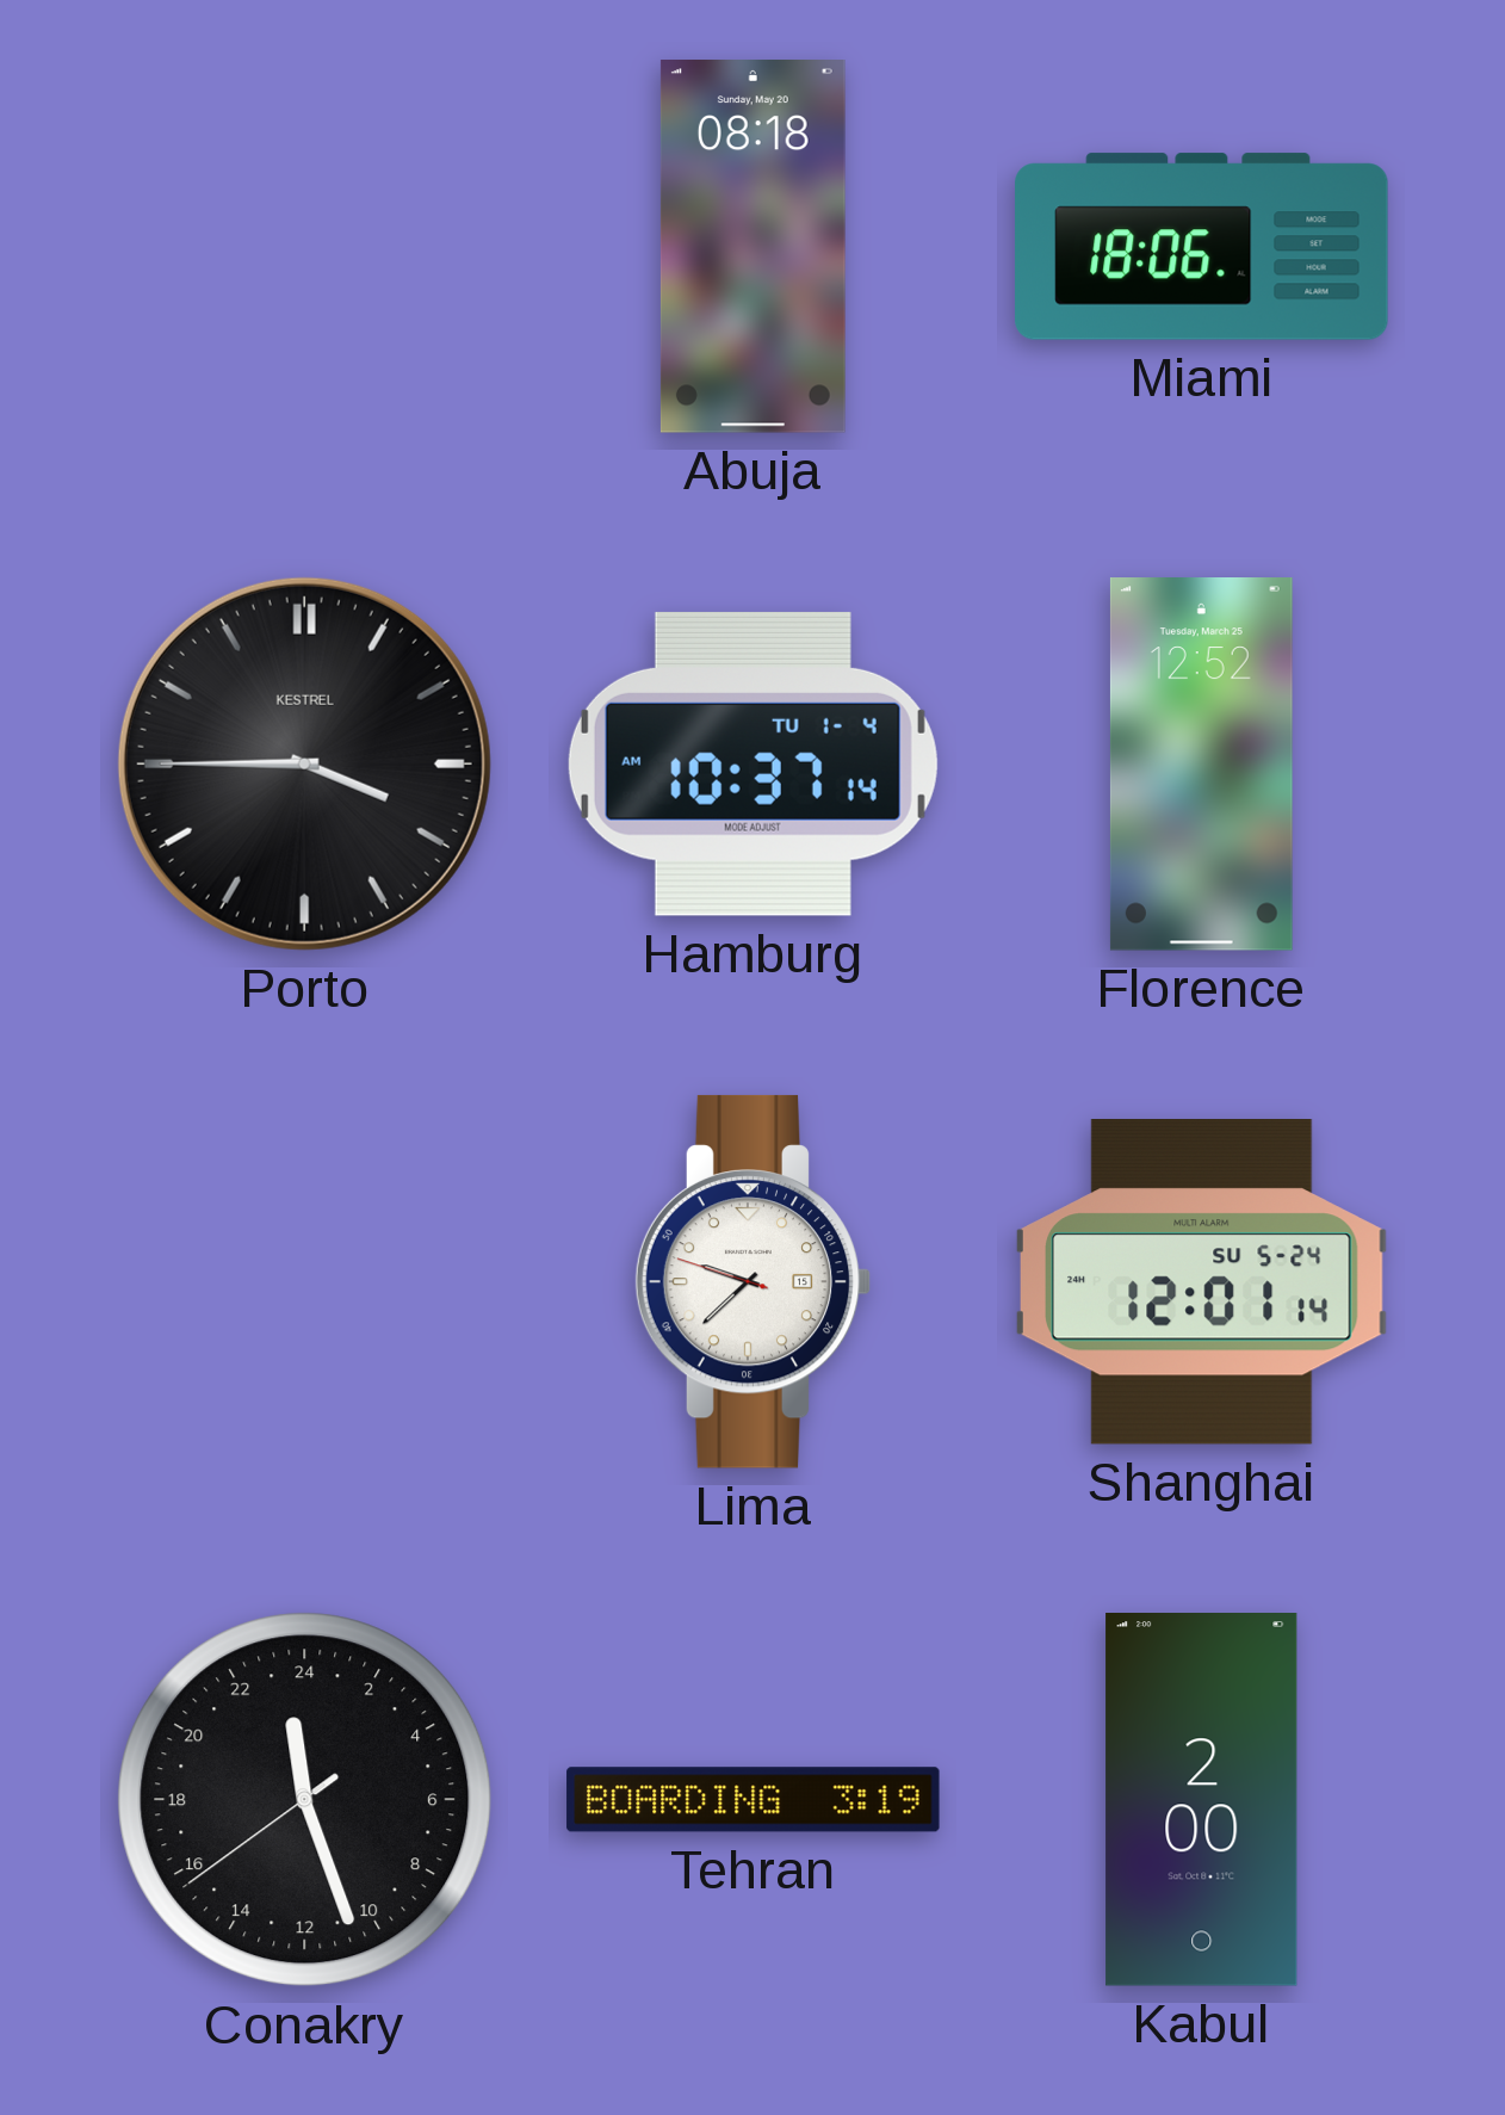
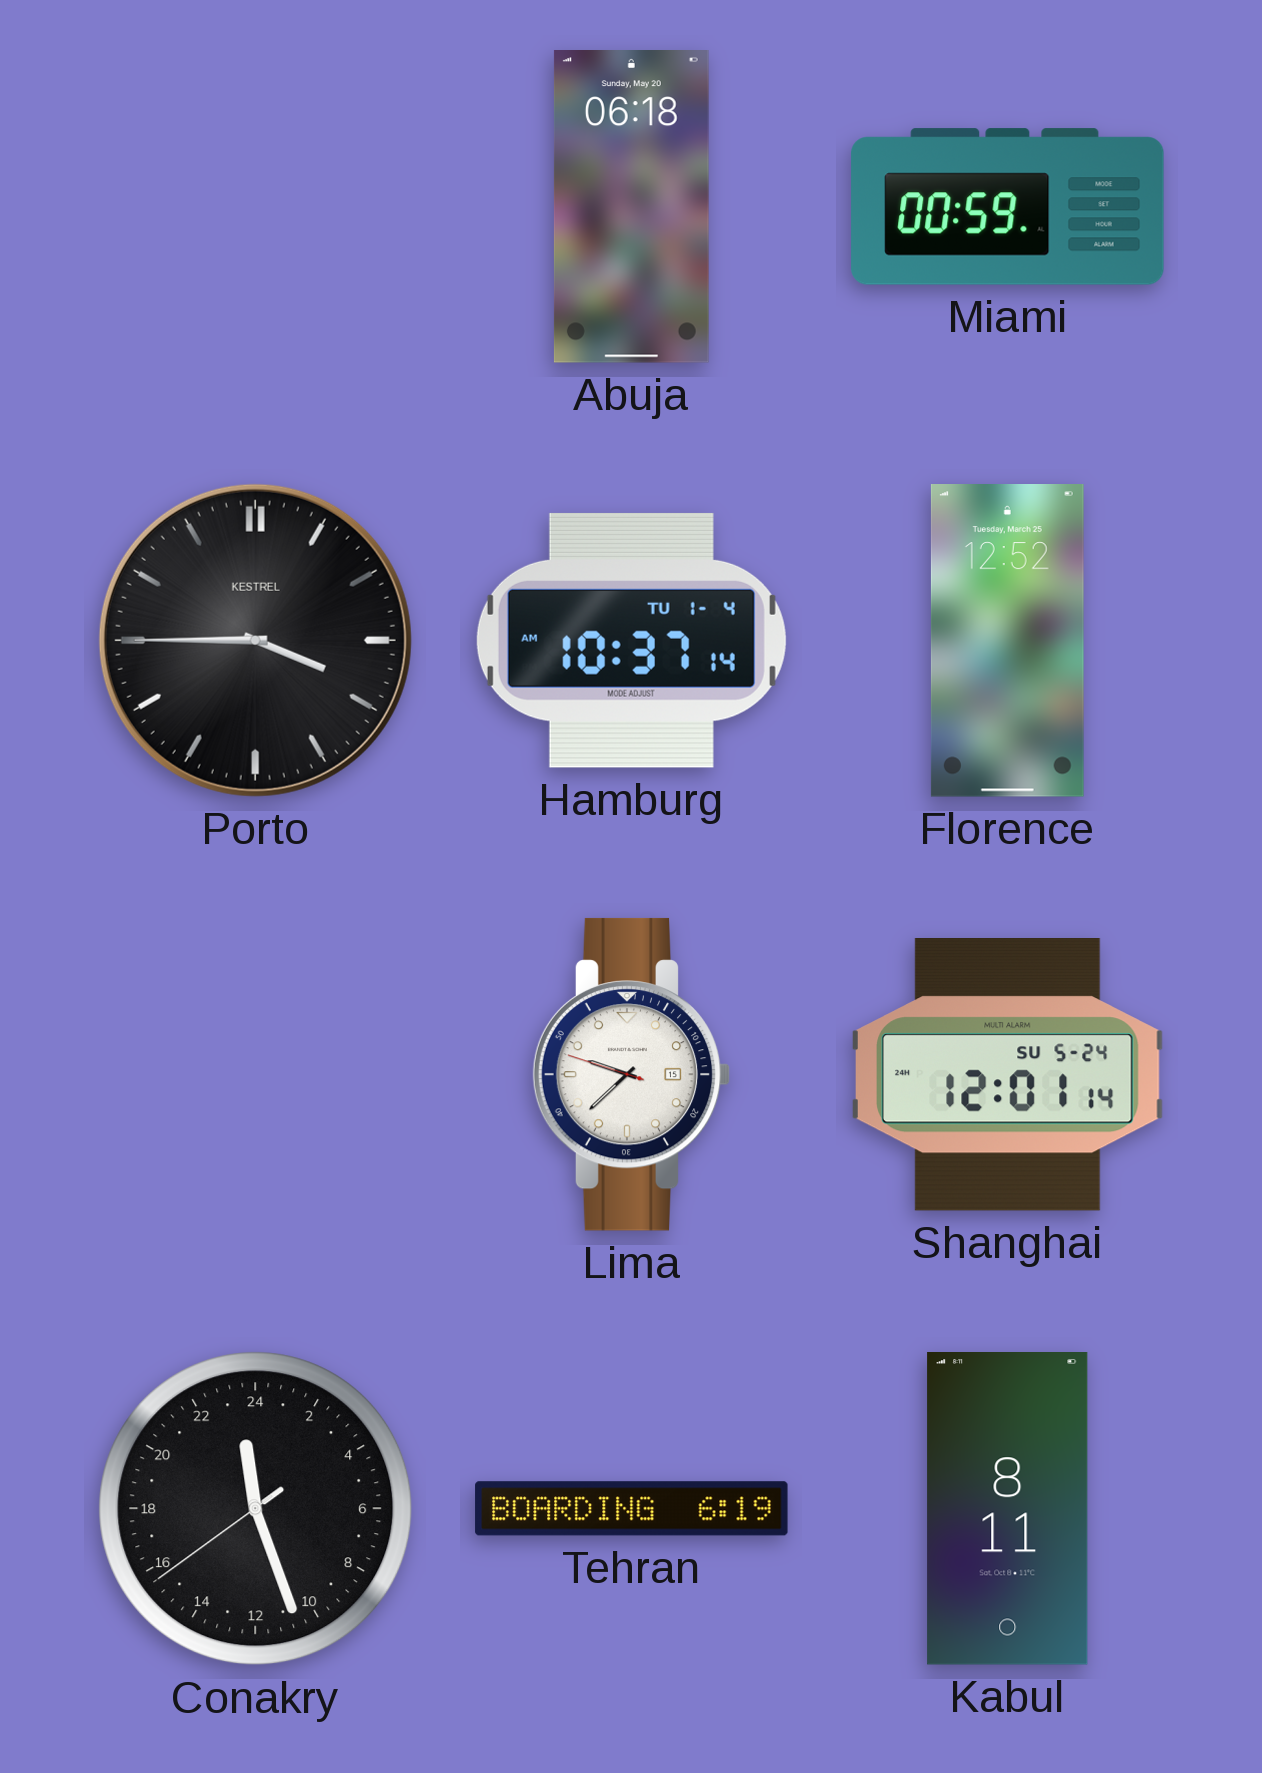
Abuja: 08:18 -> 06:18
Miami: 18:06 -> 00:59
Tehran: 3:19 -> 6:19
Kabul: 2:00 -> 8:11
